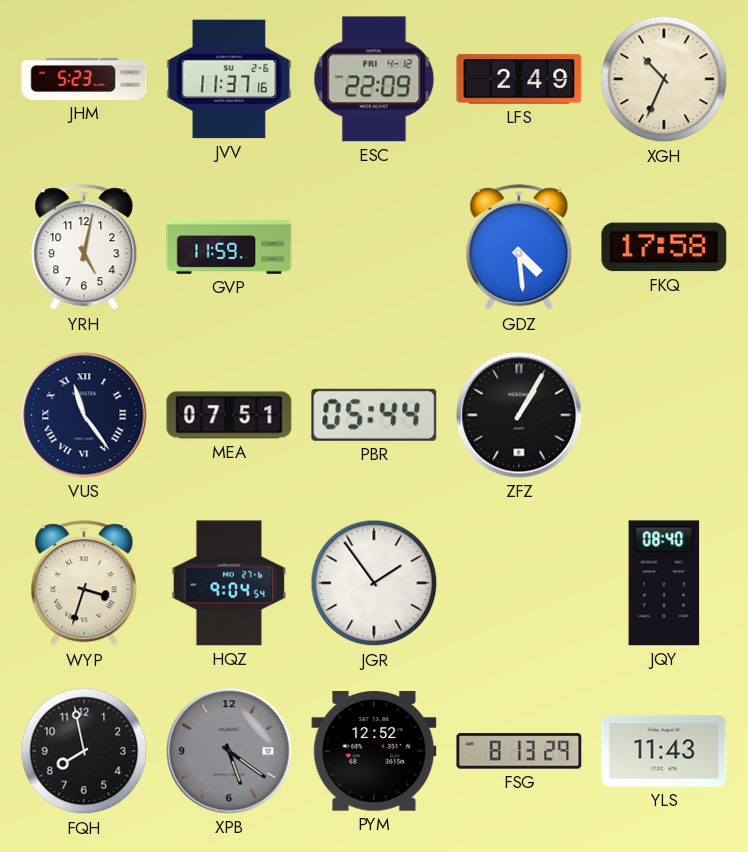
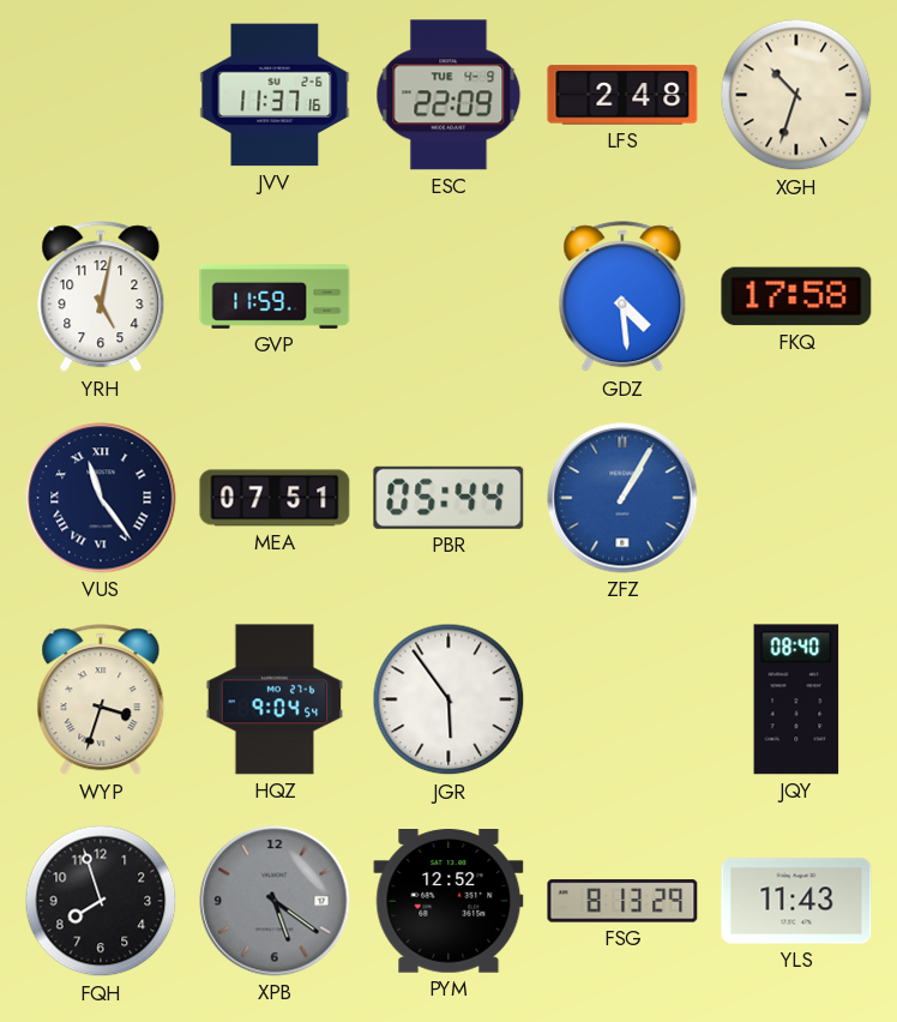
JHM: 5:23 -> none
ESC date: FRI 4-12 -> TUE 4-9
LFS: 2:49 -> 2:48
XGH: 10:34 -> 10:33
ZFZ dial: black -> blue
JGR: 1:54 -> 5:54
FQH: 7:58 -> 7:57
